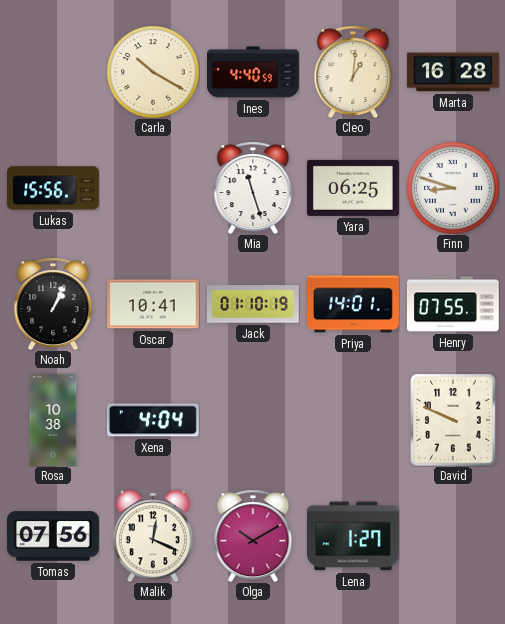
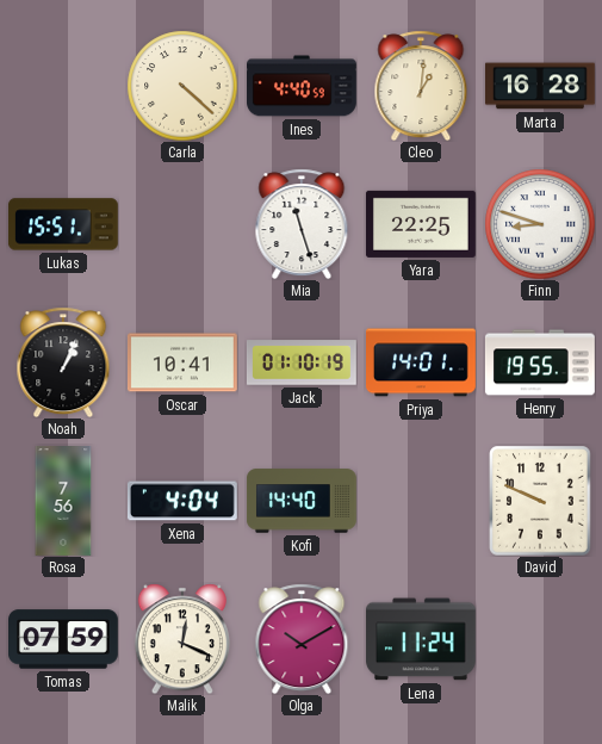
Carla: 10:20 -> 4:22
Lukas: 15:56 -> 15:51
Yara: 06:25 -> 22:25
Henry: 07:55 -> 19:55
Rosa: 10:38 -> 7:56
Kofi: none -> 14:40
Tomas: 07:56 -> 07:59
Lena: 1:27 -> 11:24
